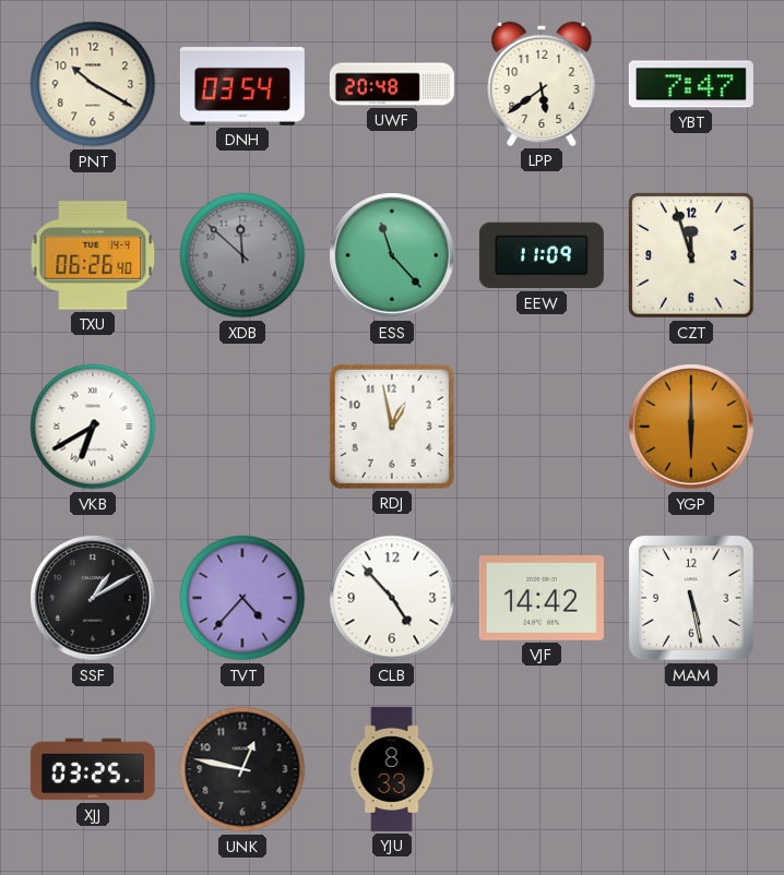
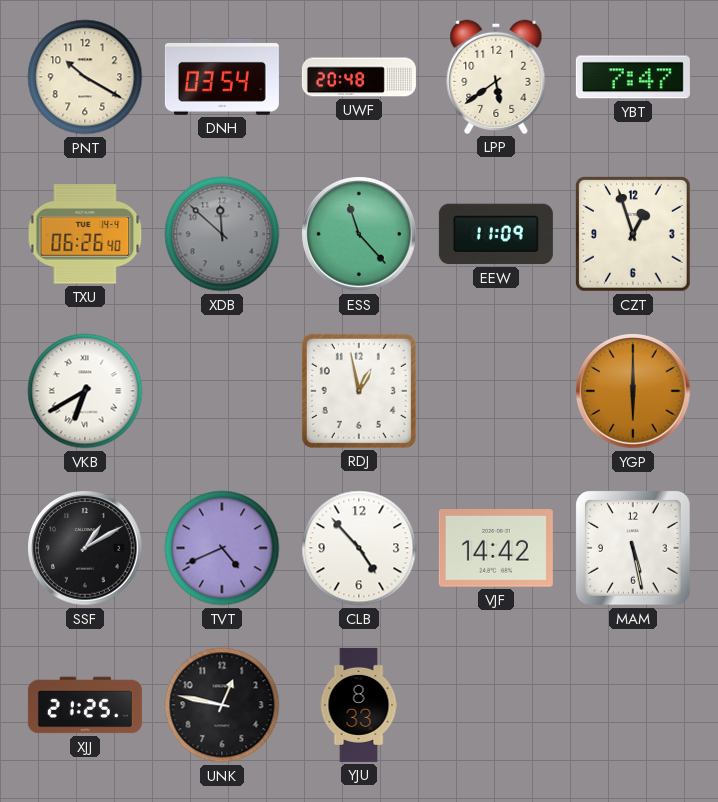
CZT: 11:57 -> 12:57
TVT: 4:37 -> 4:41
XJJ: 03:25 -> 21:25
